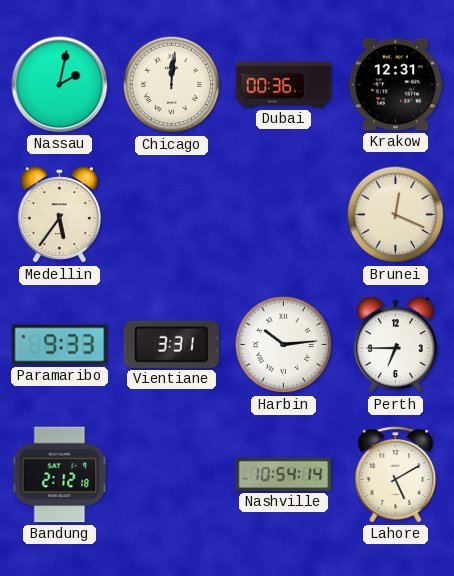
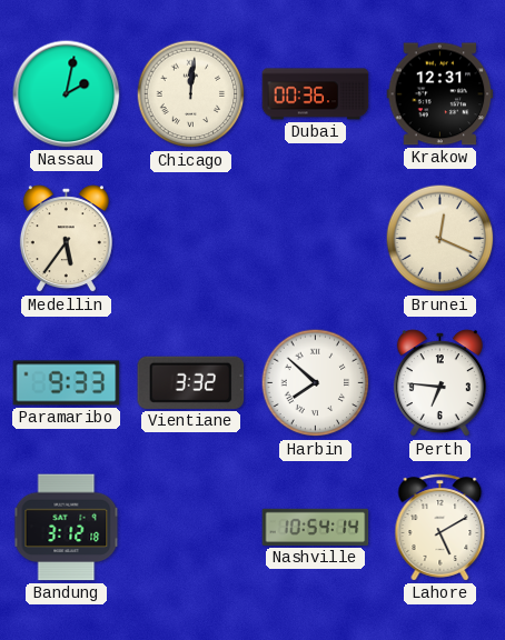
Vientiane: 3:31 -> 3:32
Harbin: 10:14 -> 7:52
Perth: 6:45 -> 6:46
Bandung: 2:12 -> 3:12
